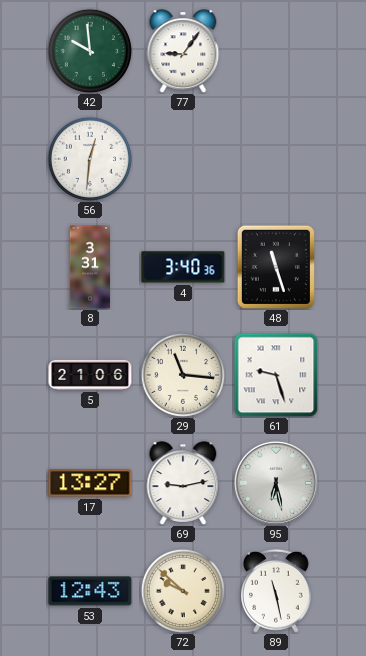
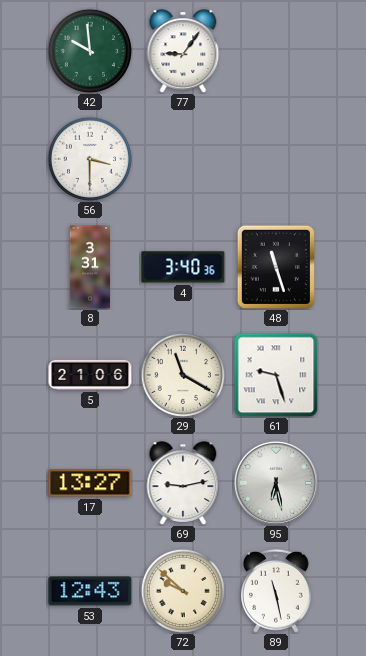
56: 12:31 -> 3:30
29: 11:16 -> 11:20
